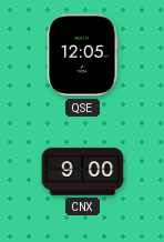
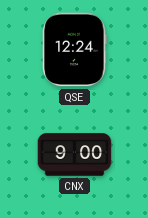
QSE: 12:05 -> 12:24
